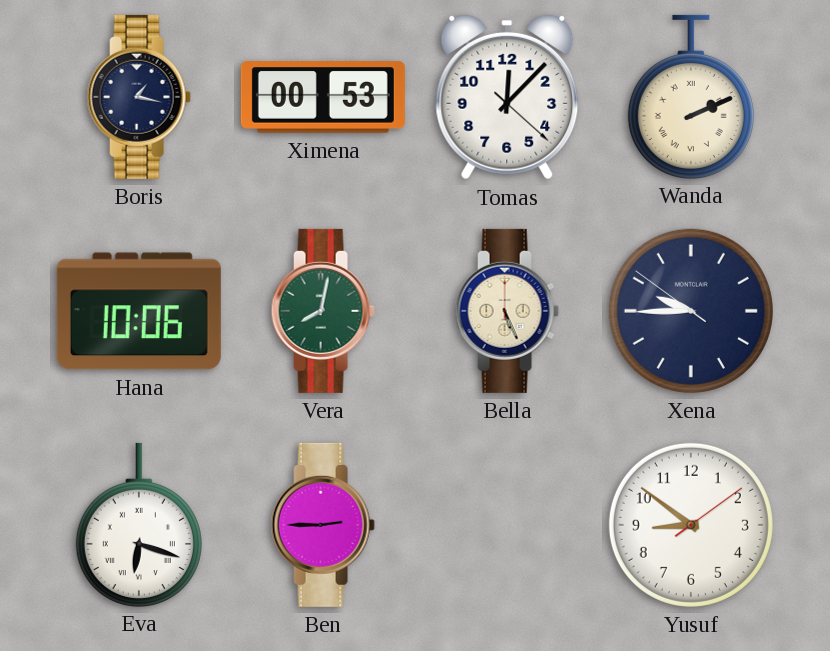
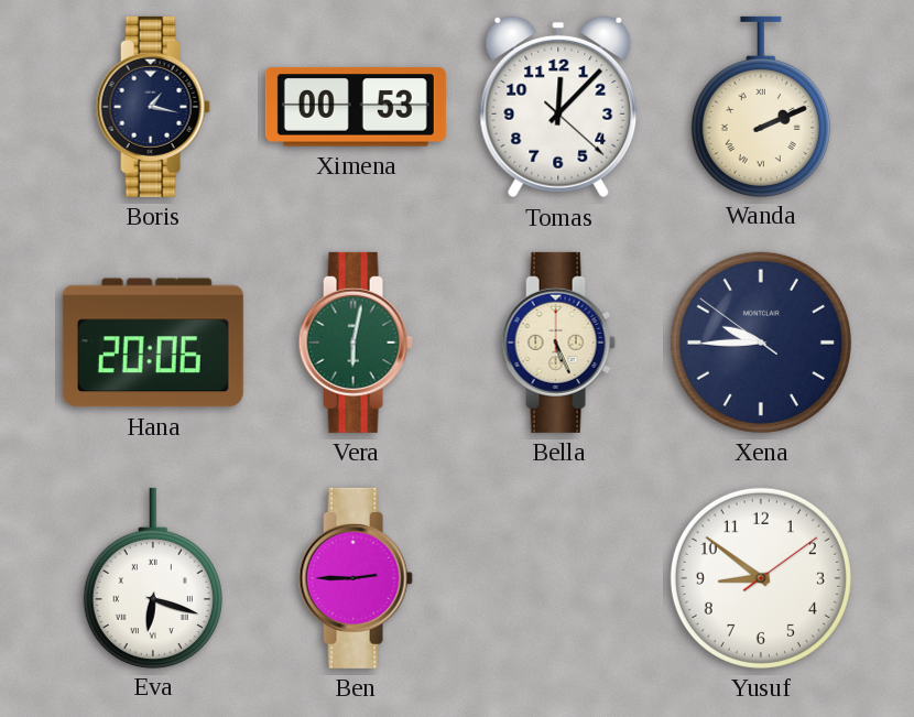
Hana: 10:06 -> 20:06
Vera: 8:02 -> 6:02
